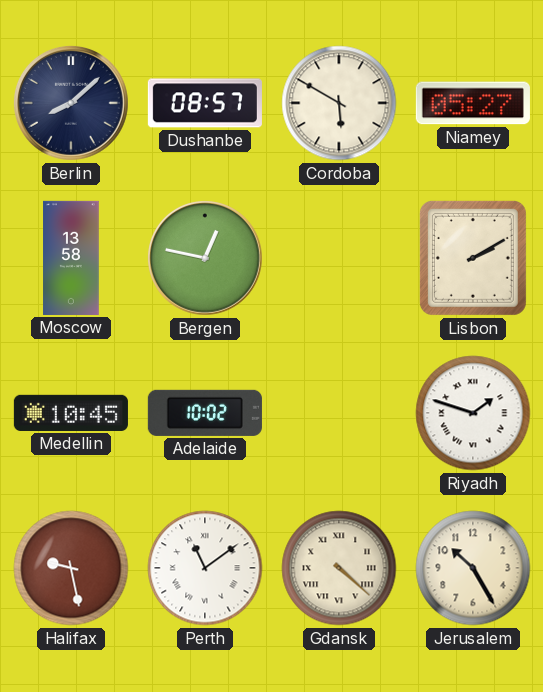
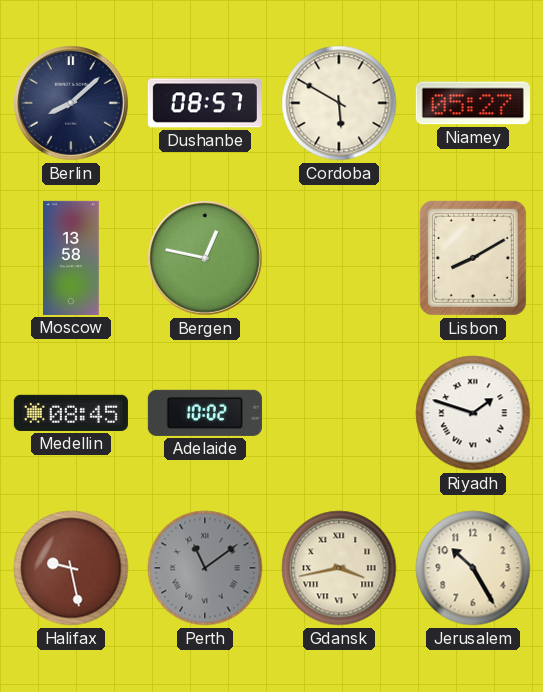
Lisbon: 2:10 -> 8:10
Medellin: 10:45 -> 08:45
Perth dial: white -> grey
Gdansk: 4:22 -> 3:43
